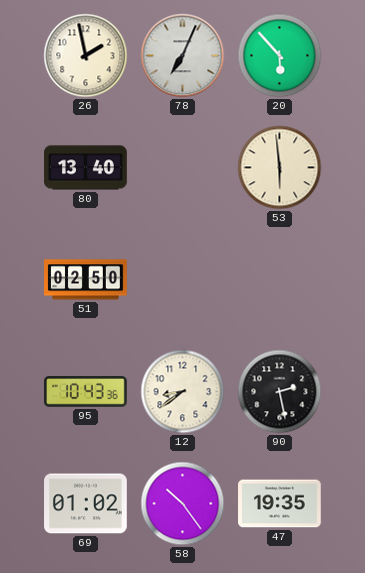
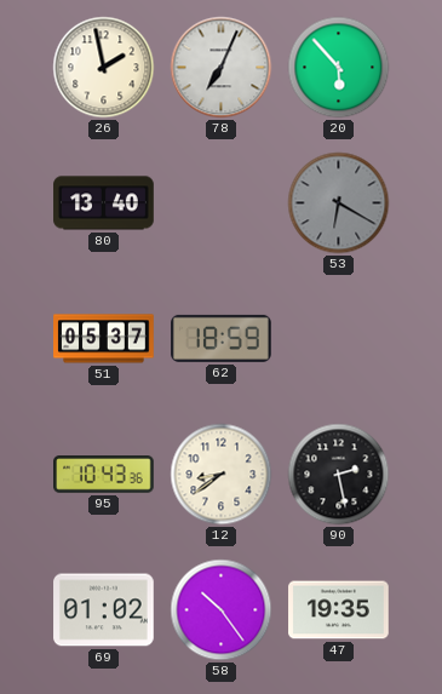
53: 5:59 -> 6:20
53 dial: cream -> grey
51: 02:50 -> 05:37
62: none -> 18:59
